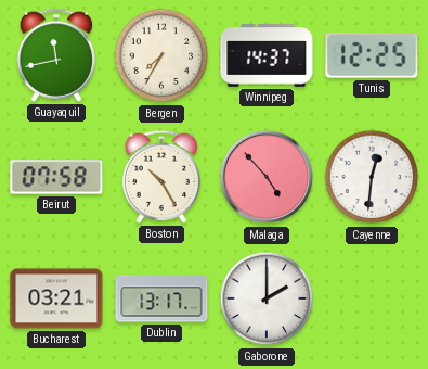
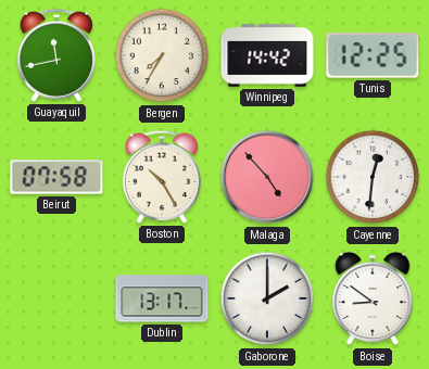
Winnipeg: 14:37 -> 14:42
Bucharest: 03:21 -> none
Boise: none -> 8:51
